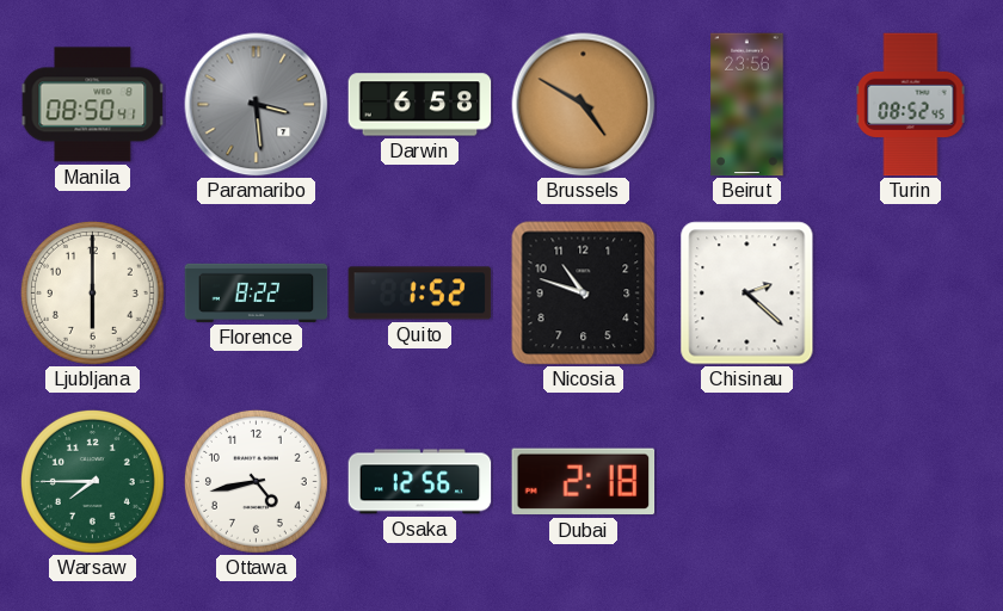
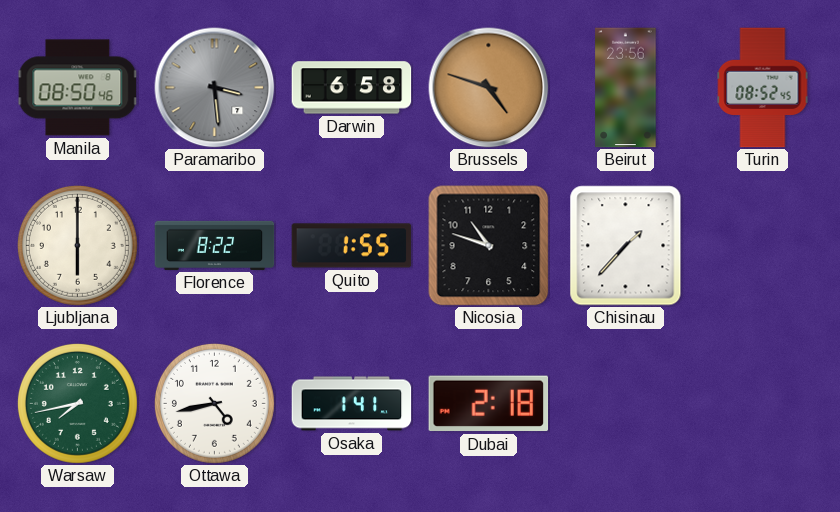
Manila: 08:50:41 -> 08:50:46
Brussels: 4:50 -> 4:48
Quito: 1:52 -> 1:55
Chisinau: 2:22 -> 1:37
Warsaw: 7:45 -> 7:43
Osaka: 12:56 -> 1:41
